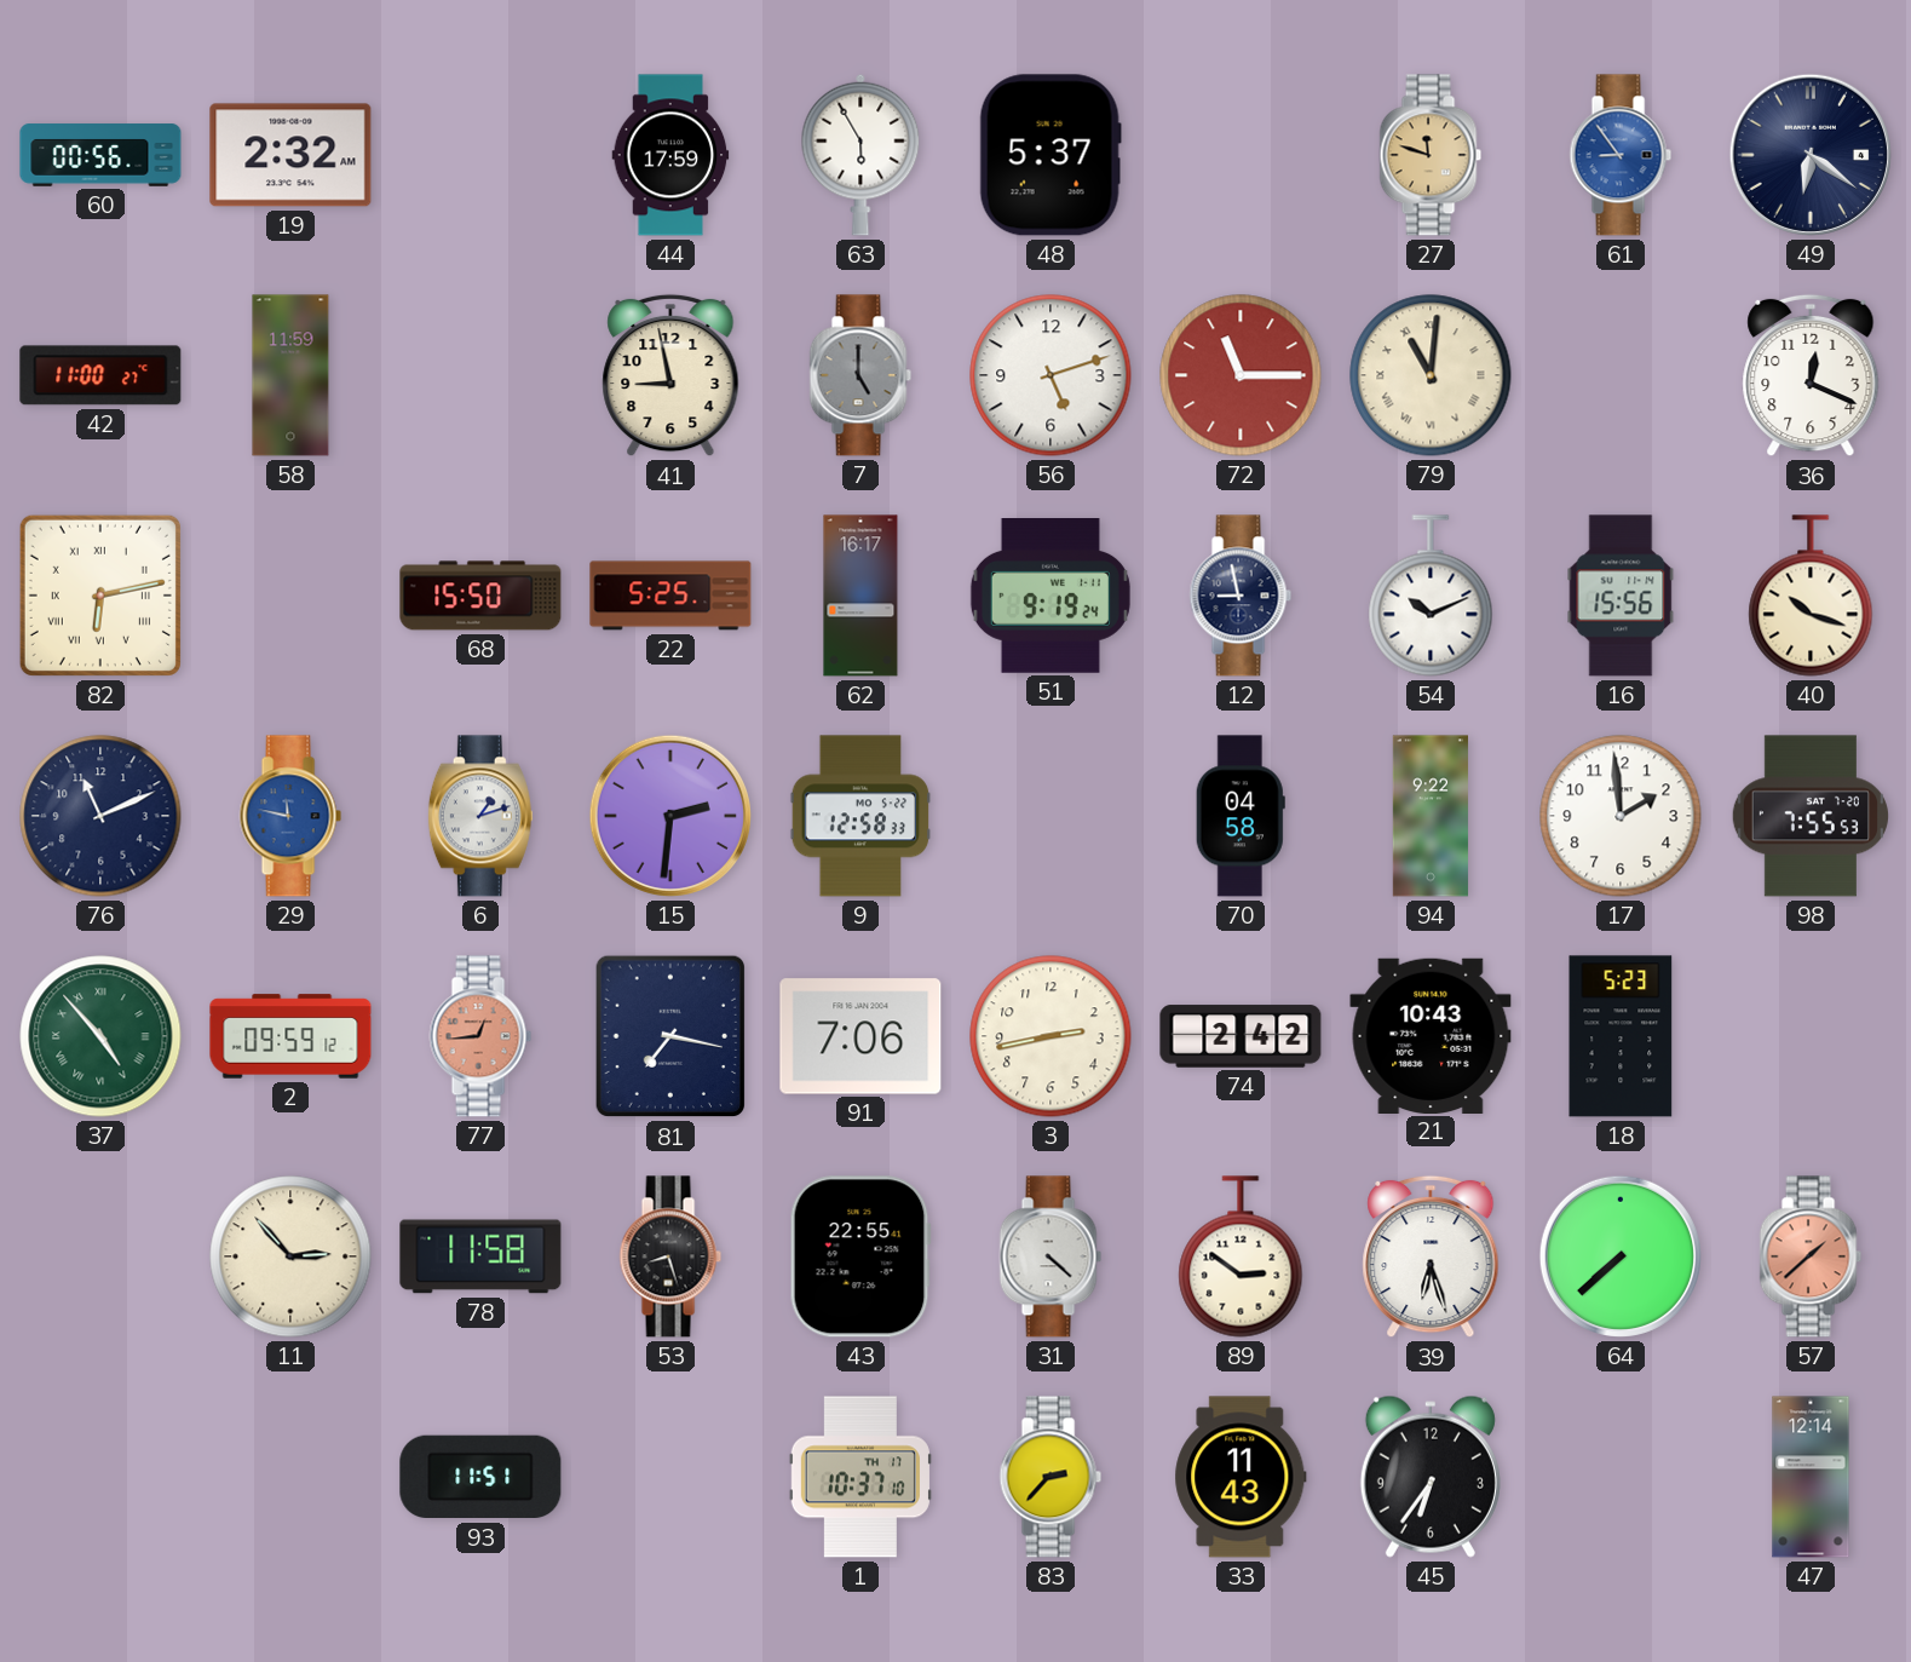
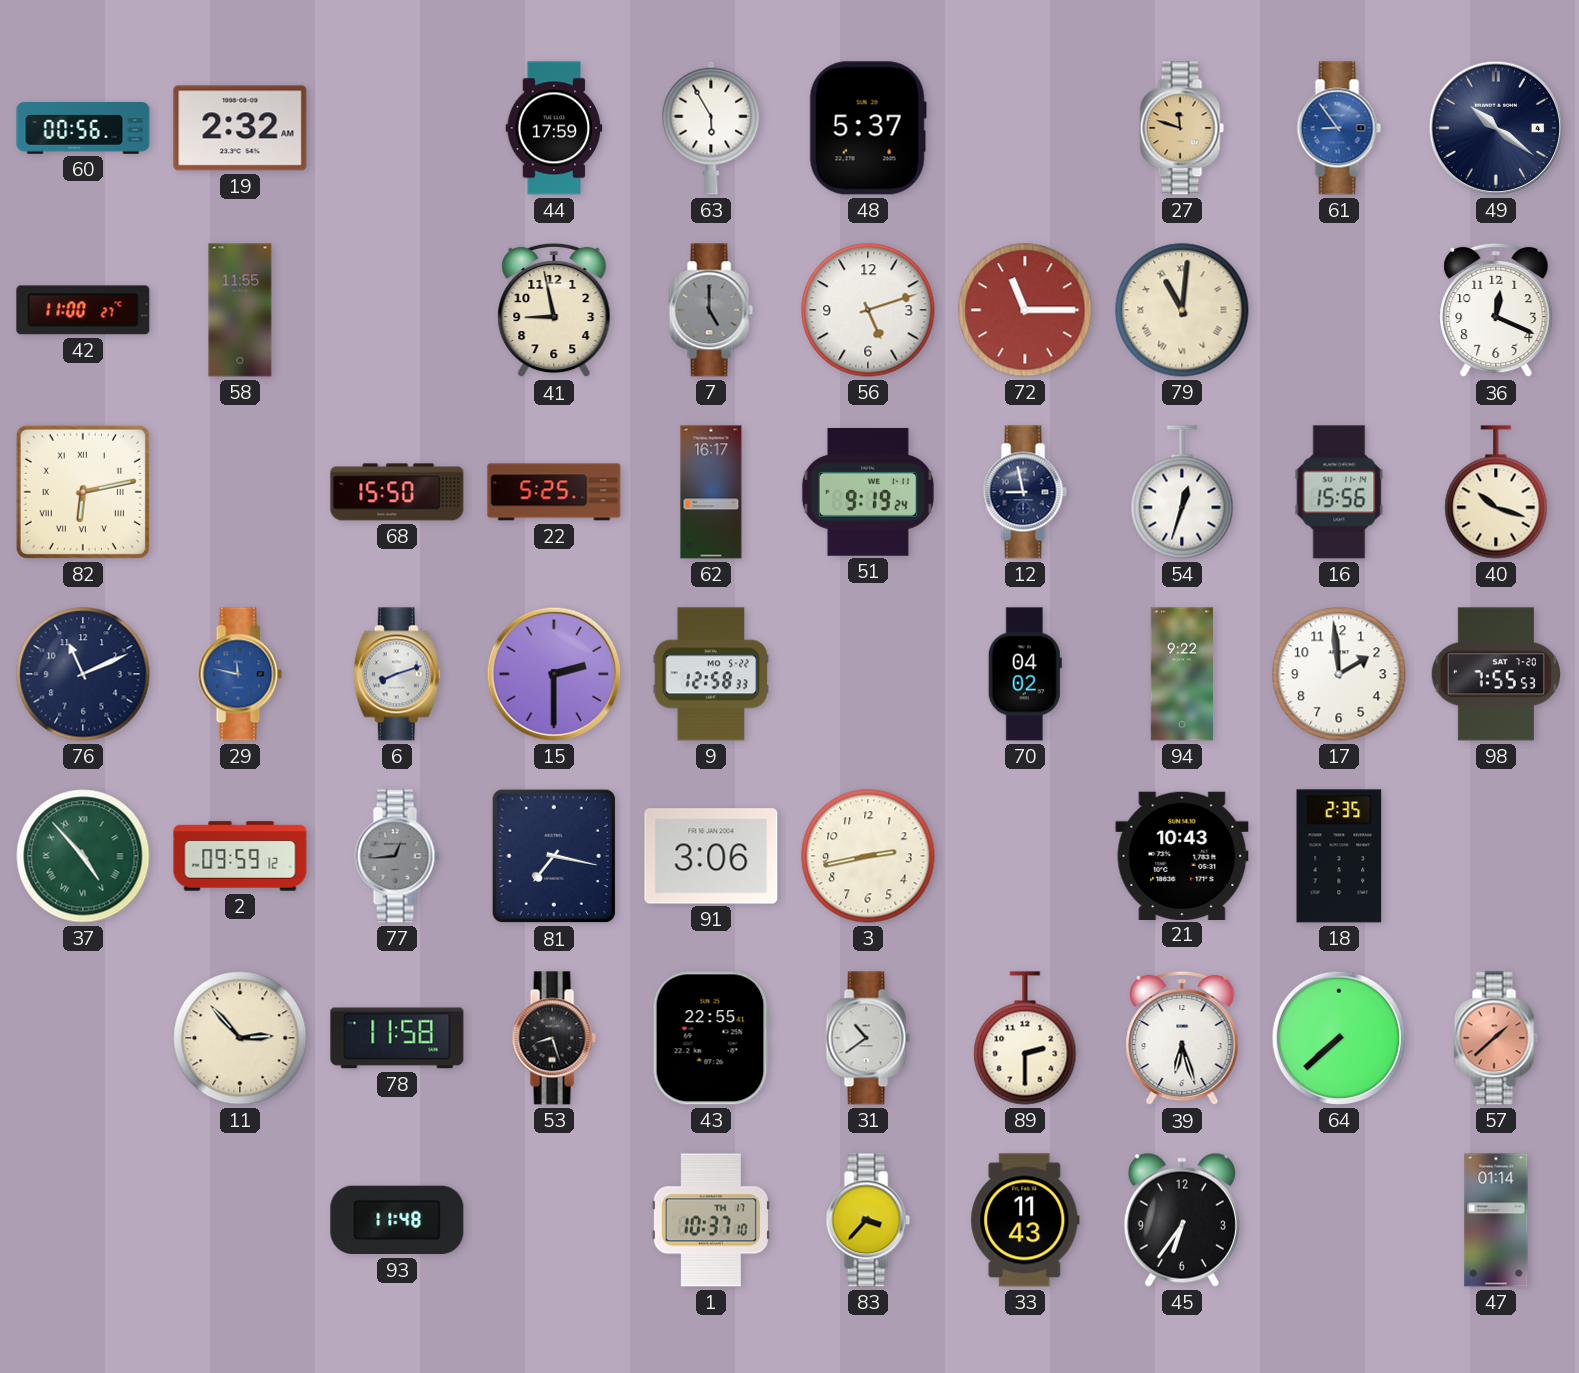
49: 6:21 -> 10:21
58: 11:59 -> 11:55
54: 10:11 -> 12:33
6: 1:12 -> 8:12
15: 2:31 -> 2:30
70: 04:58 -> 04:02
77 dial: salmon -> grey
91: 7:06 -> 3:06
74: 2:42 -> none
18: 5:23 -> 2:35
31: 4:22 -> 10:39
89: 2:51 -> 2:30
93: 11:51 -> 11:48
83: 2:37 -> 3:37
47: 12:14 -> 01:14
